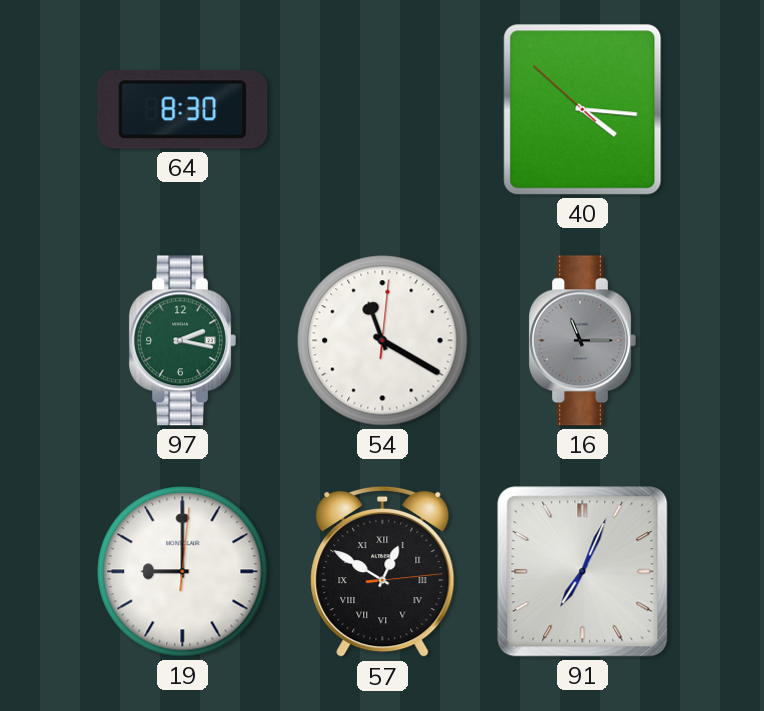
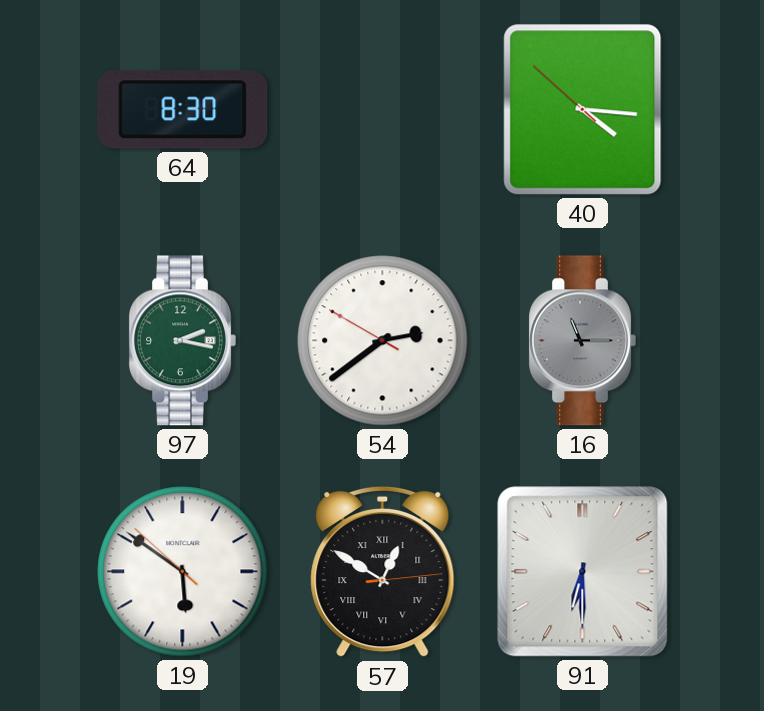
54: 11:20 -> 2:38
19: 9:00 -> 5:50
91: 7:04 -> 6:30
